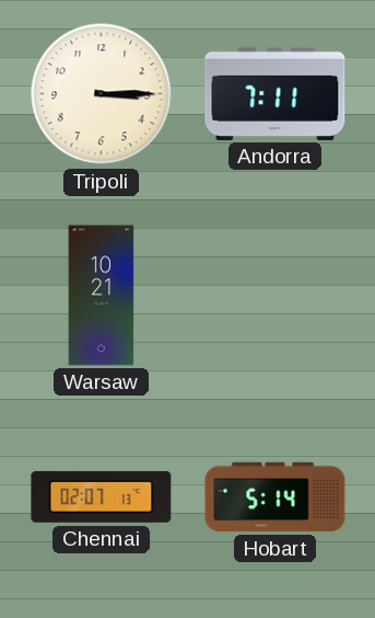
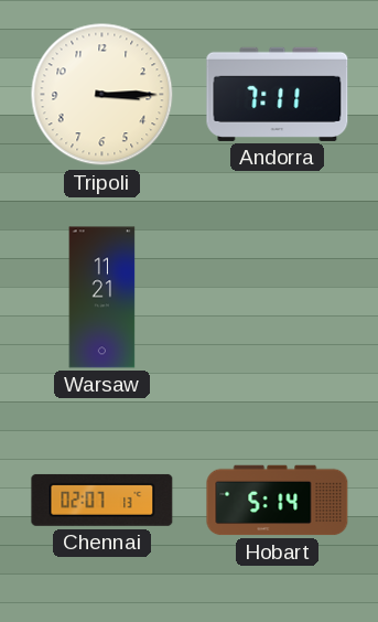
Warsaw: 10:21 -> 11:21
